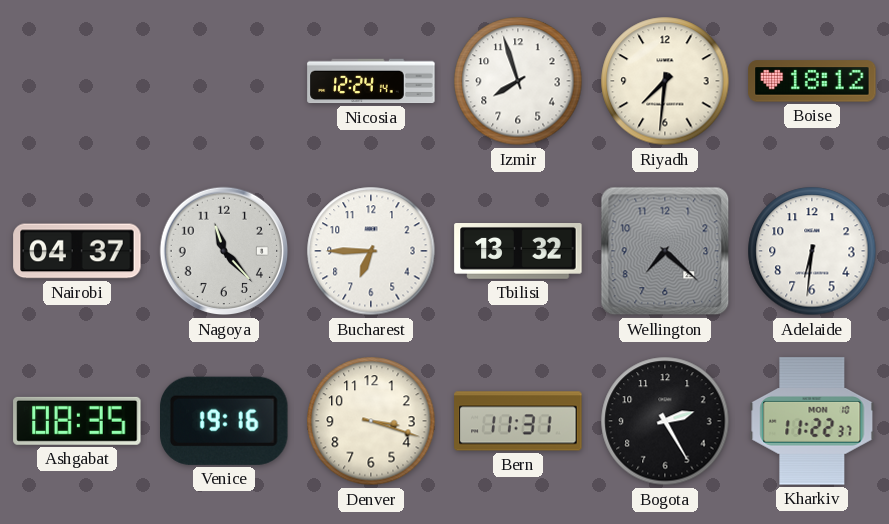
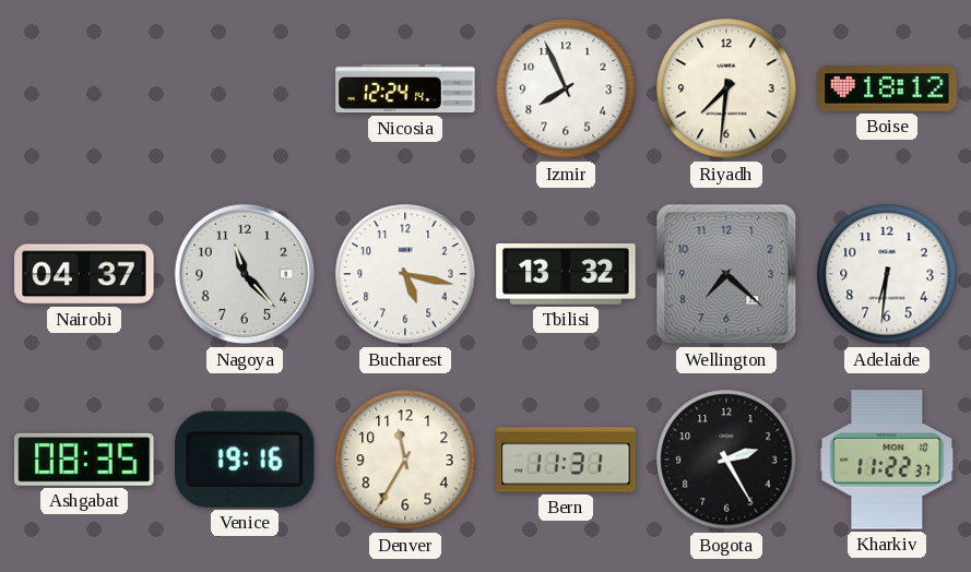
Izmir: 7:57 -> 7:56
Bucharest: 6:45 -> 5:17
Denver: 3:18 -> 11:35
